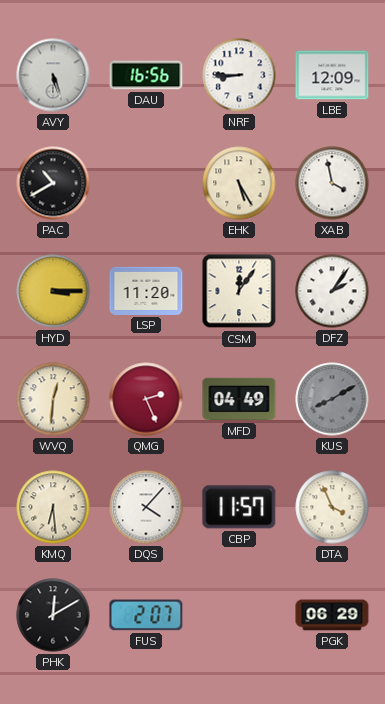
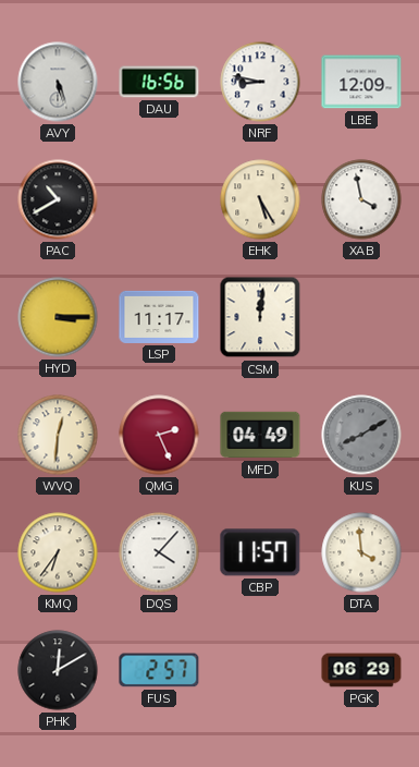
NRF: 8:45 -> 8:47
LSP: 11:20 -> 11:17
CSM: 12:06 -> 12:01
DFZ: 2:06 -> none
KMQ: 6:29 -> 6:36
DTA: 3:56 -> 3:59
FUS: 2:07 -> 2:57
